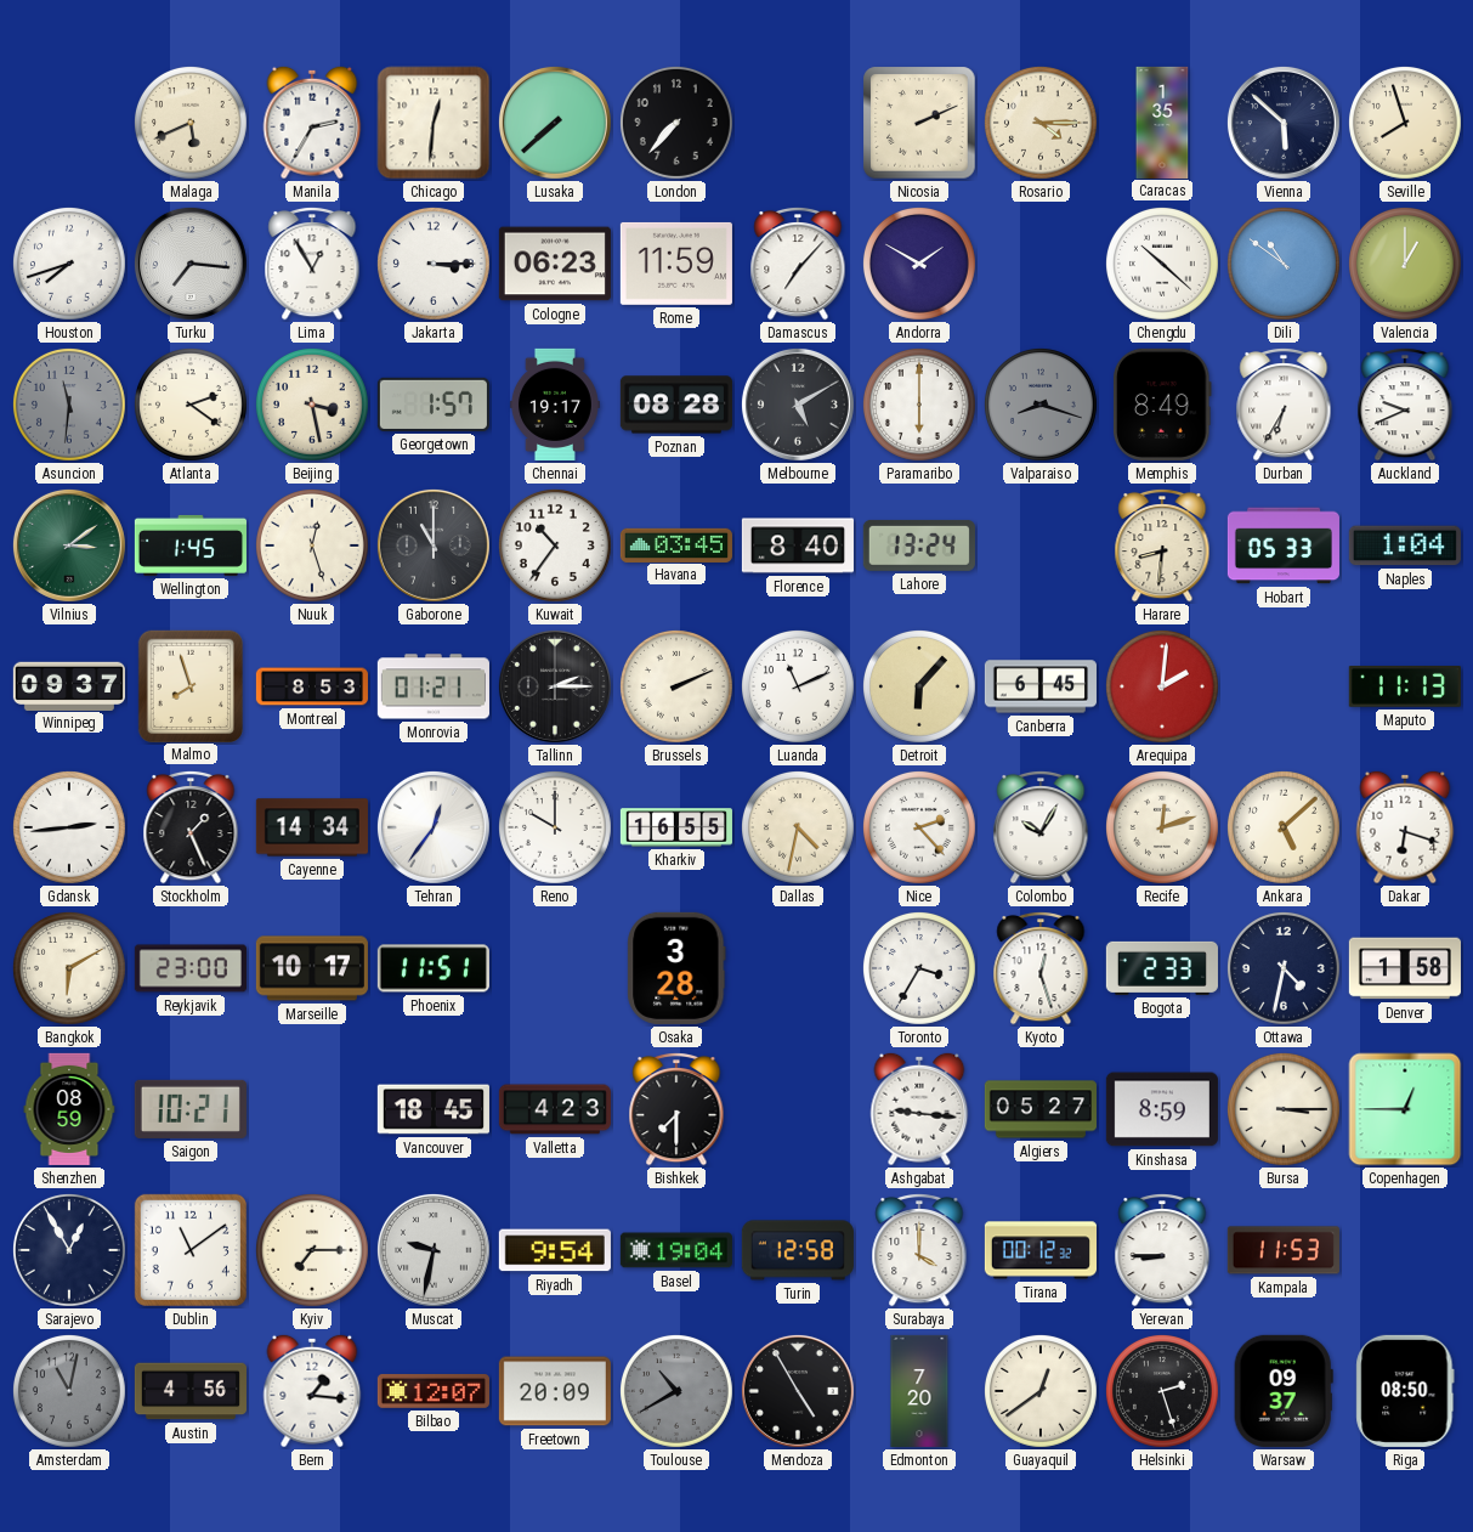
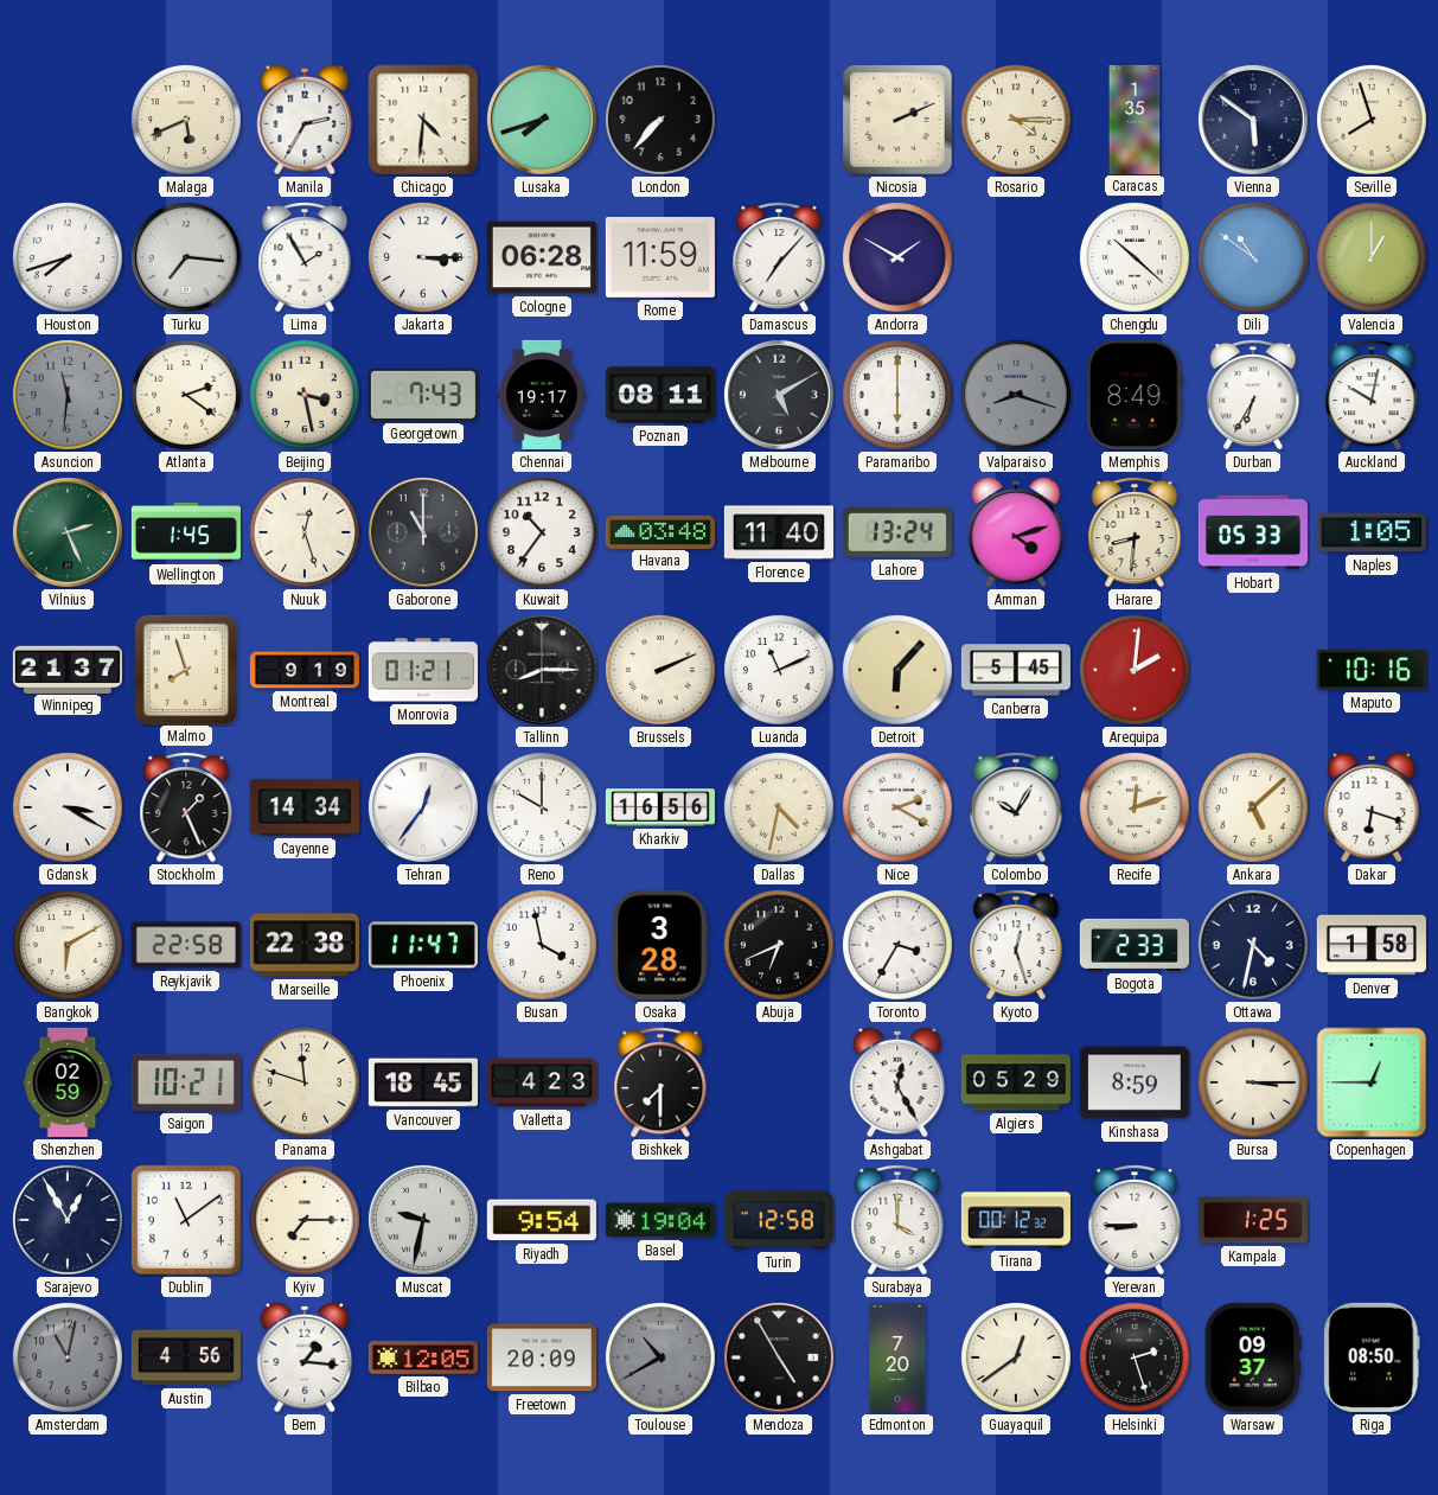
Chicago: 12:31 -> 4:31
Lusaka: 7:38 -> 7:42
Vienna: 5:52 -> 5:51
Lima: 12:55 -> 1:55
Cologne: 06:23 -> 06:28
Georgetown: 1:57 -> 7:43
Poznan: 08:28 -> 08:11
Auckland: 9:41 -> 10:02
Vilnius: 3:09 -> 2:26
Havana: 03:45 -> 03:48
Florence: 8:40 -> 11:40
Amman: none -> 4:12
Naples: 1:04 -> 1:05
Winnipeg: 09:37 -> 21:37
Montreal: 8:53 -> 9:19
Tallinn: 2:15 -> 8:15
Canberra: 6:45 -> 5:45
Maputo: 11:13 -> 10:16
Gdansk: 2:44 -> 3:20
Kharkiv: 16:55 -> 16:56
Nice: 2:23 -> 2:20
Reykjavik: 23:00 -> 22:58
Marseille: 10:17 -> 22:38
Phoenix: 11:51 -> 11:47
Busan: none -> 3:58
Abuja: none -> 6:41
Shenzhen: 08:59 -> 02:59
Panama: none -> 11:48
Ashgabat: 9:16 -> 12:25
Algiers: 05:27 -> 05:29
Kampala: 11:53 -> 1:25
Bilbao: 12:07 -> 12:05
